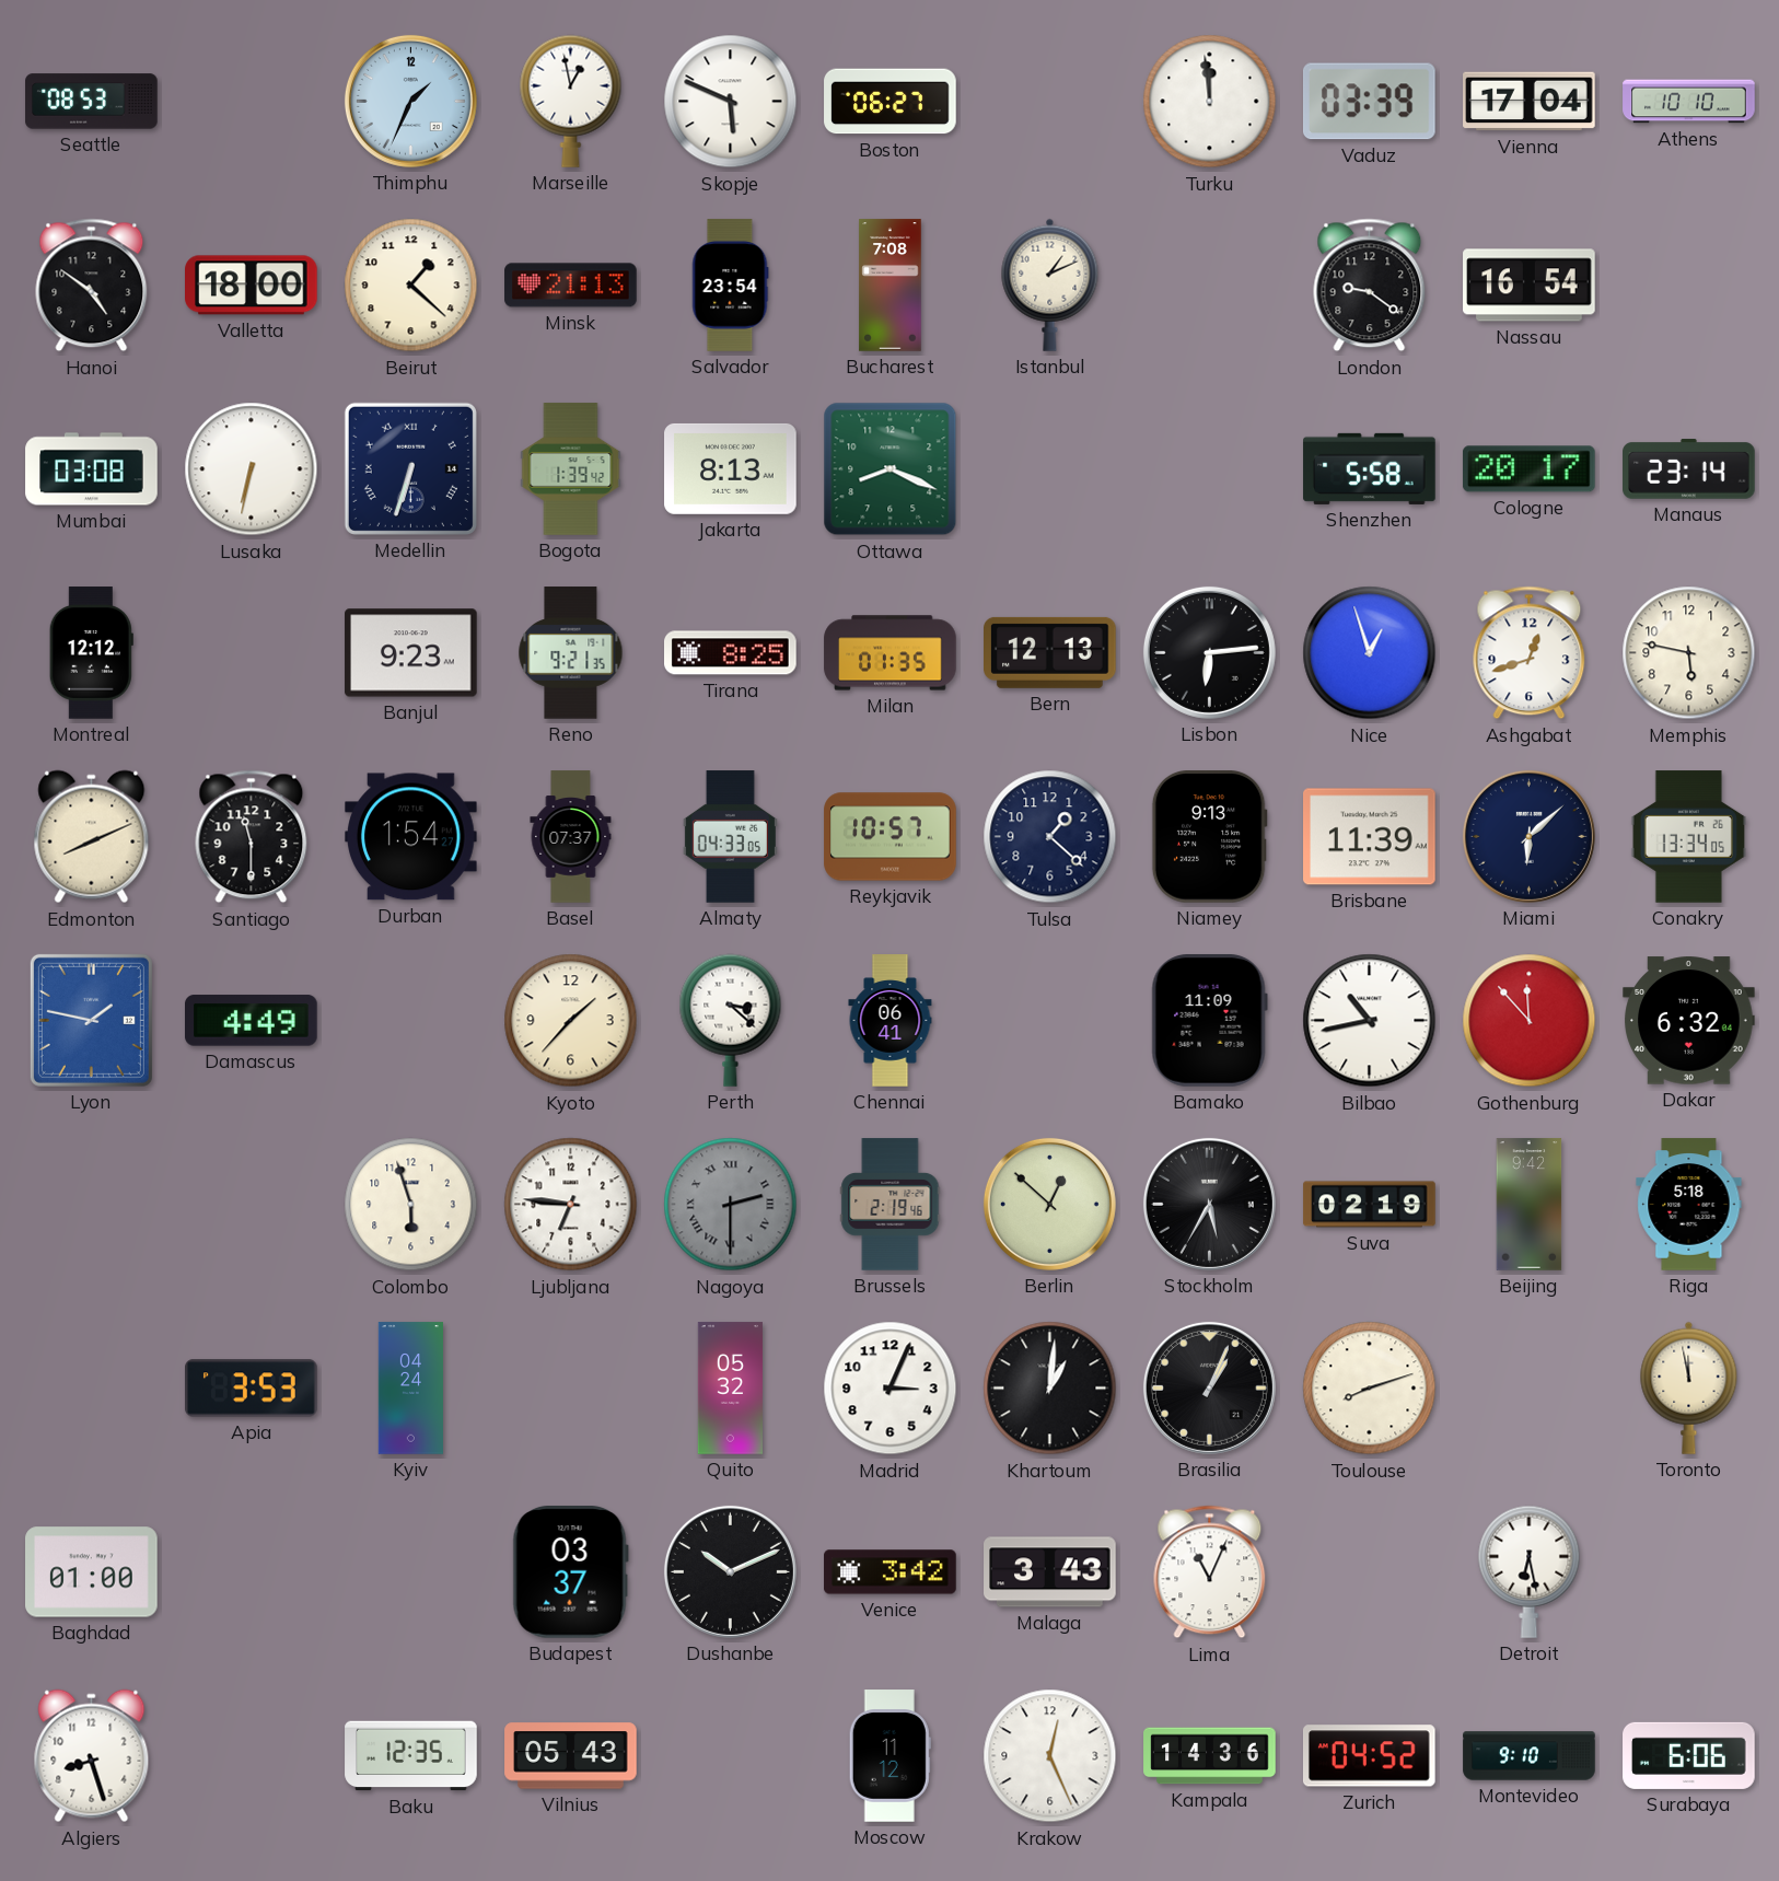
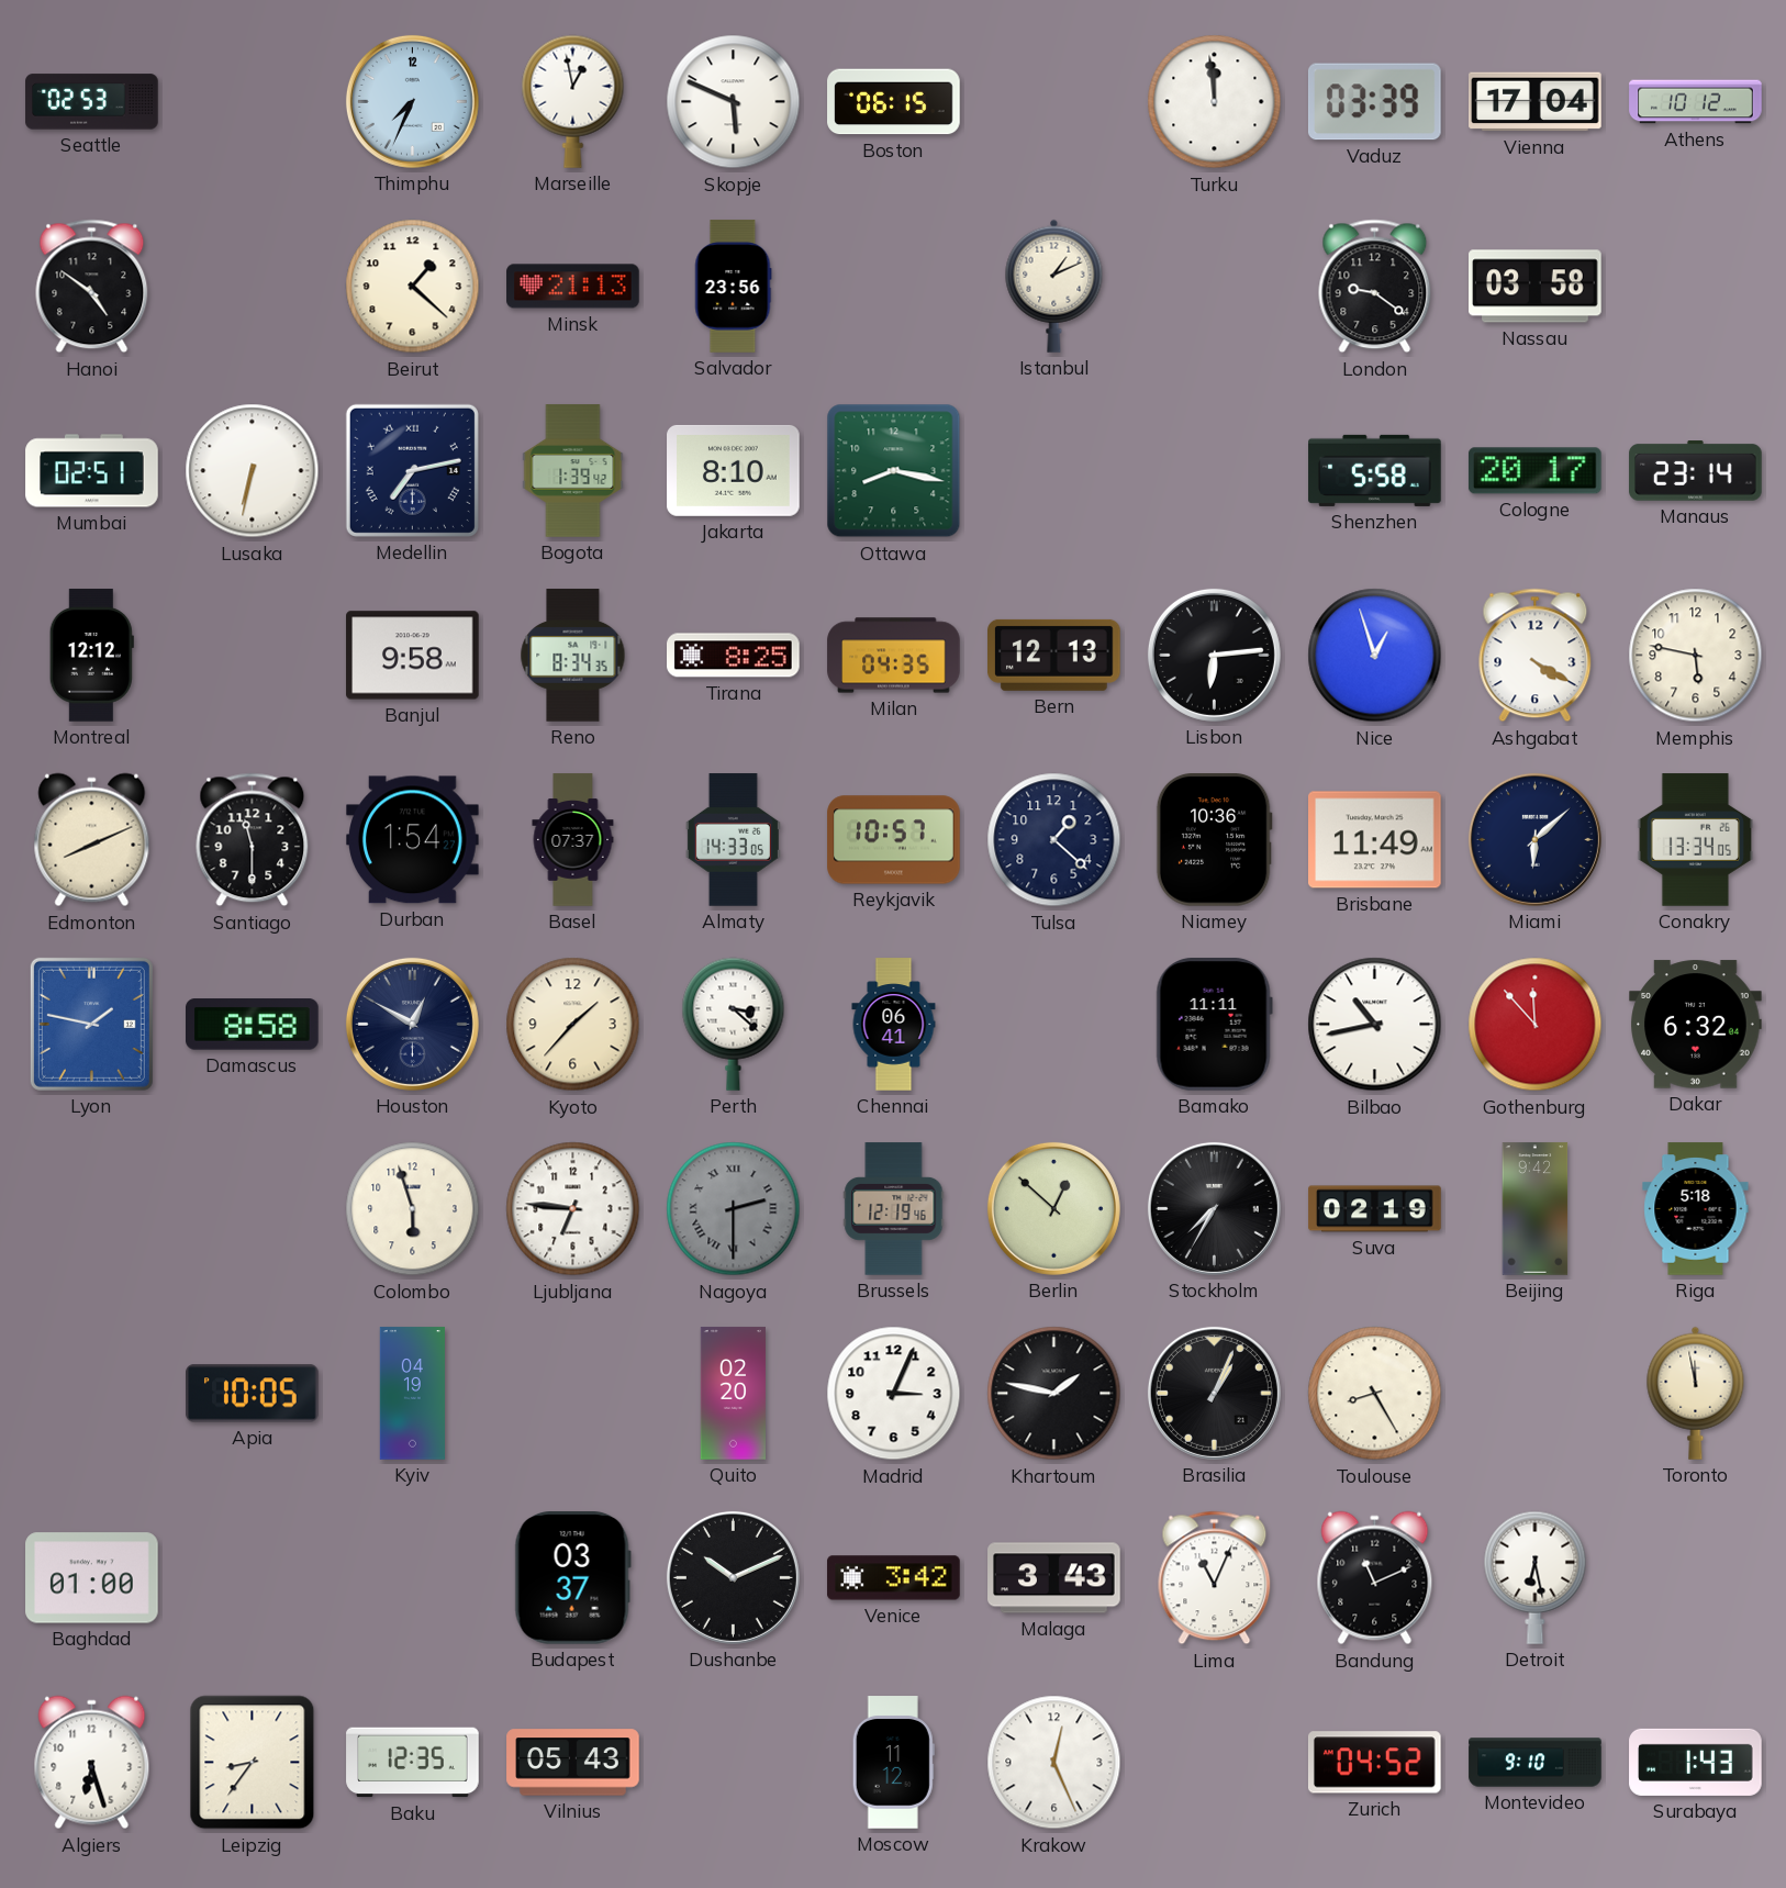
Seattle: 08:53 -> 02:53
Thimphu: 1:34 -> 7:34
Boston: 06:27 -> 06:15
Athens: 10:10 -> 10:12
Valletta: 18:00 -> none
Salvador: 23:54 -> 23:56
Bucharest: 7:08 -> none
Nassau: 16:54 -> 03:58
Mumbai: 03:08 -> 02:51
Medellin: 6:33 -> 7:13
Jakarta: 8:13 -> 8:10
Ottawa: 8:19 -> 8:17
Banjul: 9:23 -> 9:58
Reno: 9:21 -> 8:34
Milan: 01:35 -> 04:35
Ashgabat: 12:42 -> 4:20
Almaty: 04:33 -> 14:33
Niamey: 9:13 -> 10:36
Brisbane: 11:39 -> 11:49
Damascus: 4:49 -> 8:58
Houston: none -> 12:50
Bamako: 11:09 -> 11:11
Brussels: 2:19 -> 12:19
Stockholm: 5:35 -> 7:35
Apia: 3:53 -> 10:05
Kyiv: 04:24 -> 04:19
Quito: 05:32 -> 02:20
Khartoum: 1:01 -> 1:47
Toulouse: 8:12 -> 8:25
Bandung: none -> 11:11
Algiers: 8:27 -> 6:27
Leipzig: none -> 8:36
Kampala: 14:36 -> none
Surabaya: 6:06 -> 1:43
